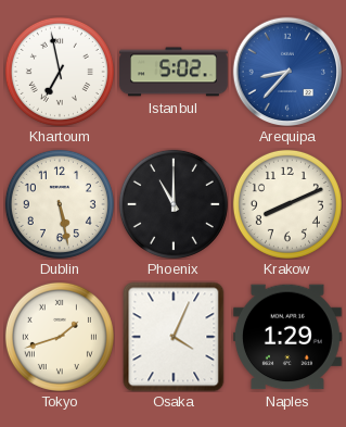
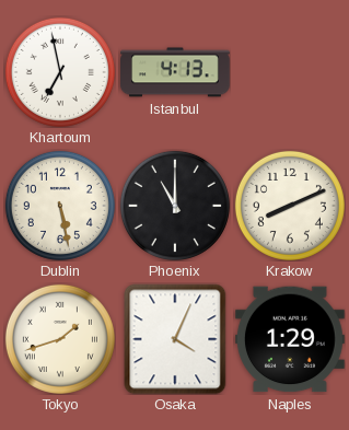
Istanbul: 5:02 -> 4:13
Arequipa: 8:37 -> none
